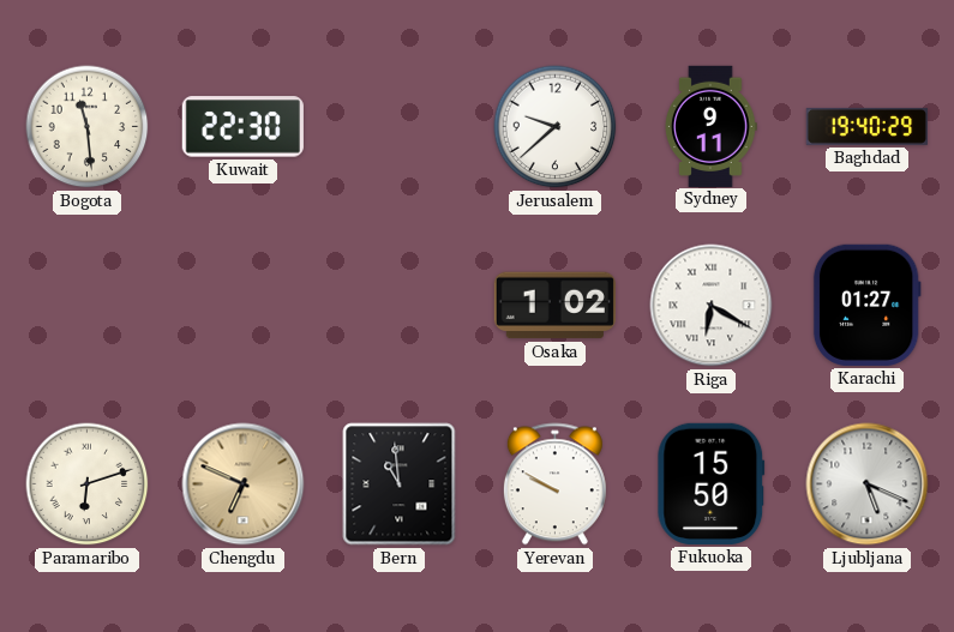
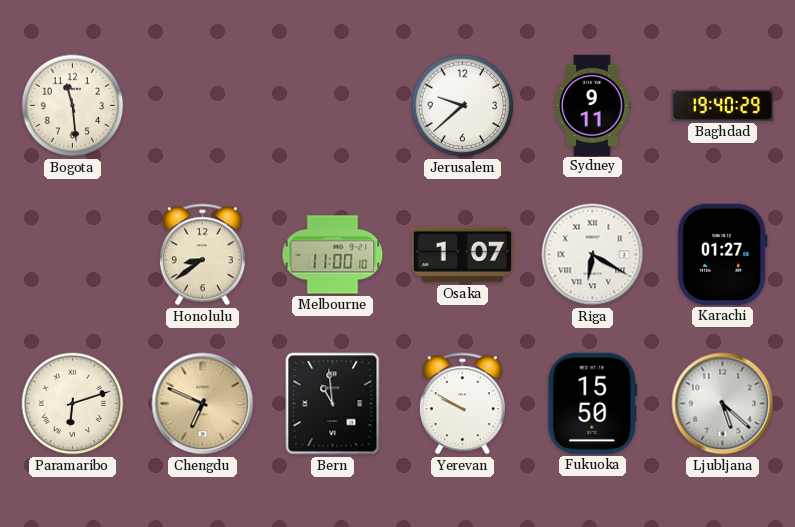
Kuwait: 22:30 -> none
Honolulu: none -> 8:39
Melbourne: none -> 11:00
Osaka: 1:02 -> 1:07
Ljubljana: 5:19 -> 5:22
